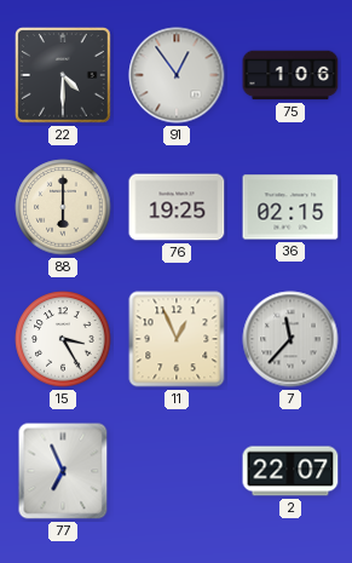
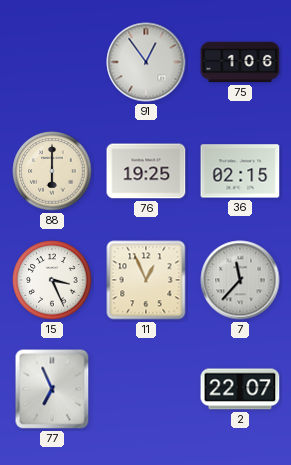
22: 4:30 -> none
15: 3:25 -> 3:26
